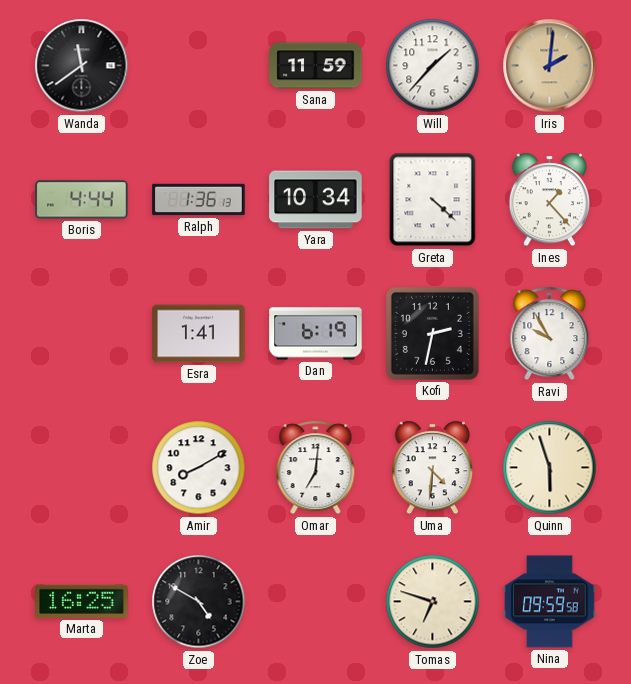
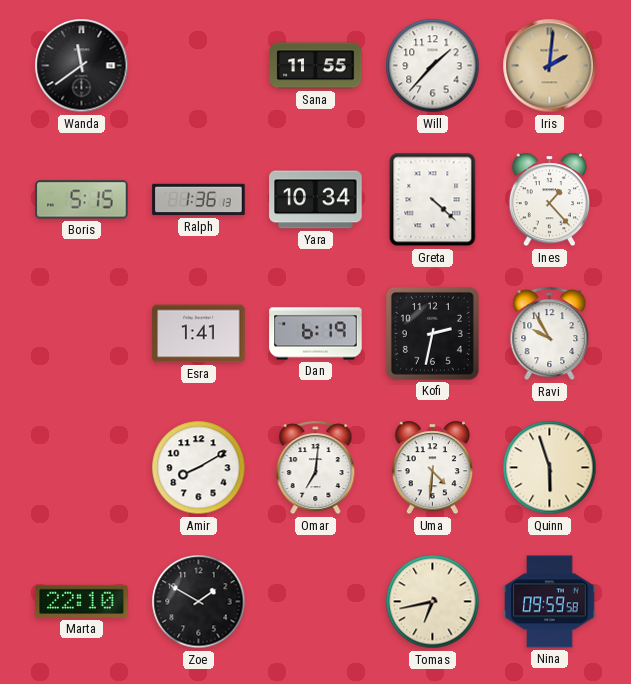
Sana: 11:59 -> 11:55
Boris: 4:44 -> 5:15
Marta: 16:25 -> 22:10
Zoe: 4:50 -> 1:50
Tomas: 6:48 -> 6:43
